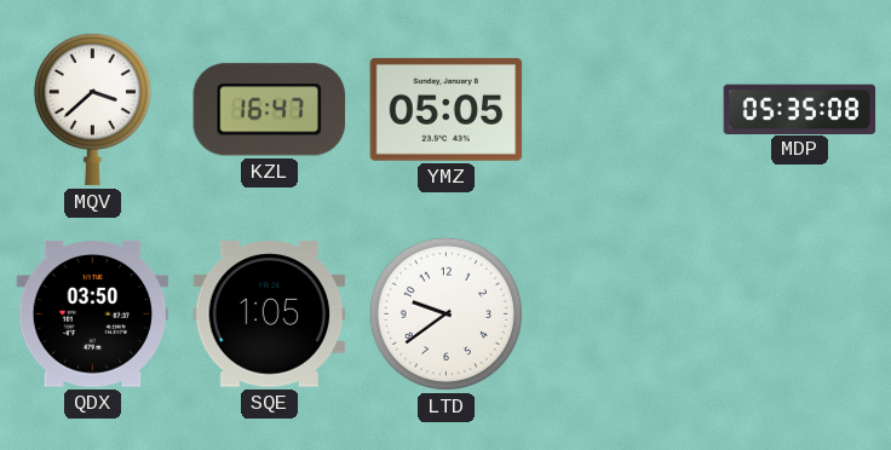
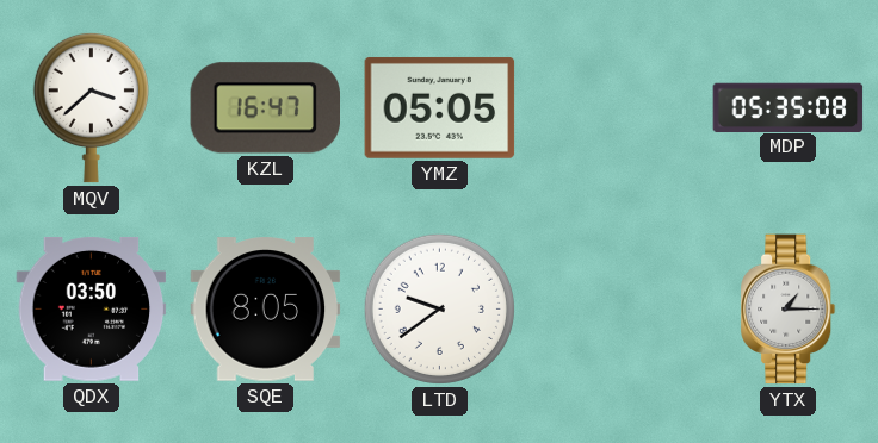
SQE: 1:05 -> 8:05
YTX: none -> 1:15
